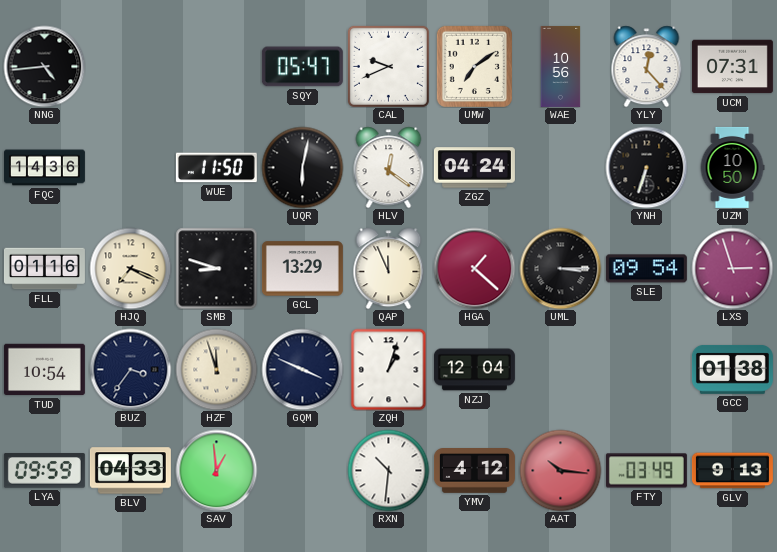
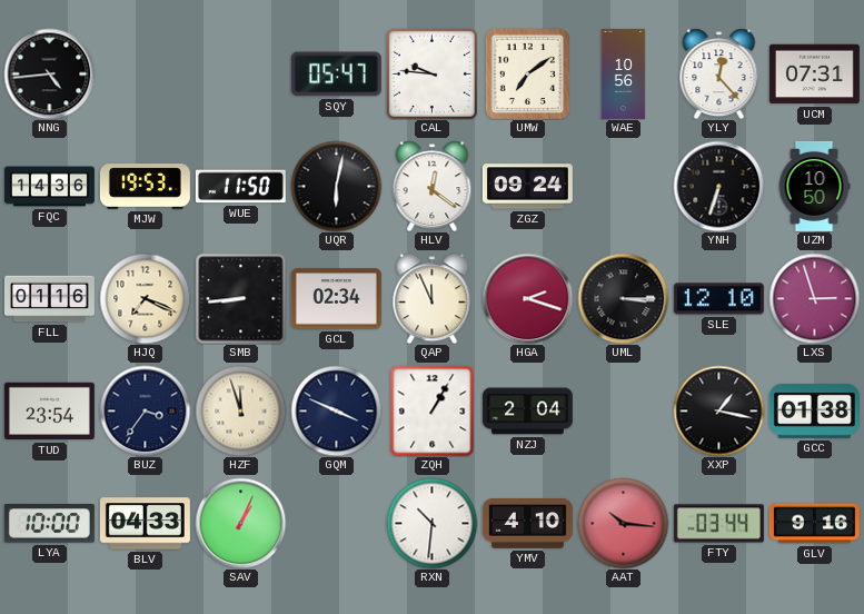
CAL: 9:41 -> 9:46
MJW: none -> 19:53
ZGZ: 04:24 -> 09:24
SMB: 8:48 -> 8:44
GCL: 13:29 -> 02:34
HGA: 1:22 -> 2:18
SLE: 09:54 -> 12:10
TUD: 10:54 -> 23:54
ZQH: 1:03 -> 1:05
NZJ: 12:04 -> 2:04
XXP: none -> 1:17
LYA: 09:59 -> 10:00
SAV: 12:59 -> 1:04
YMV: 4:12 -> 4:10
FTY: 03:49 -> 03:44
GLV: 9:13 -> 9:16
